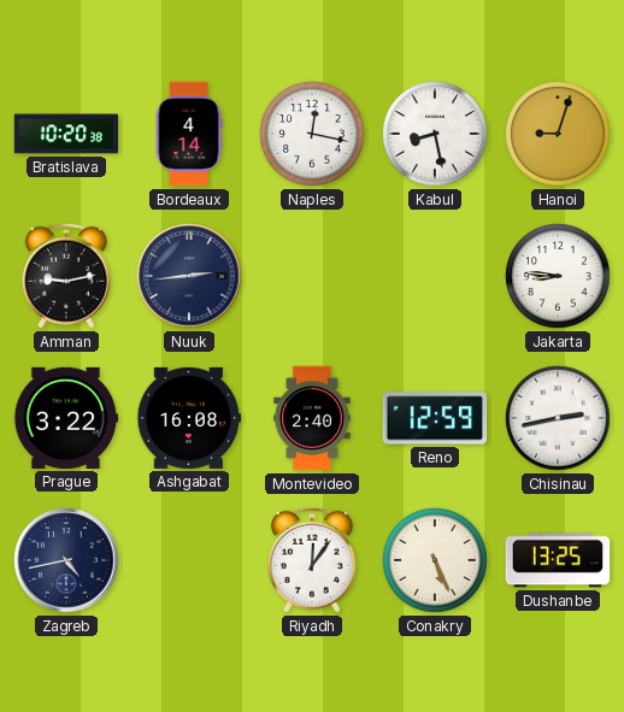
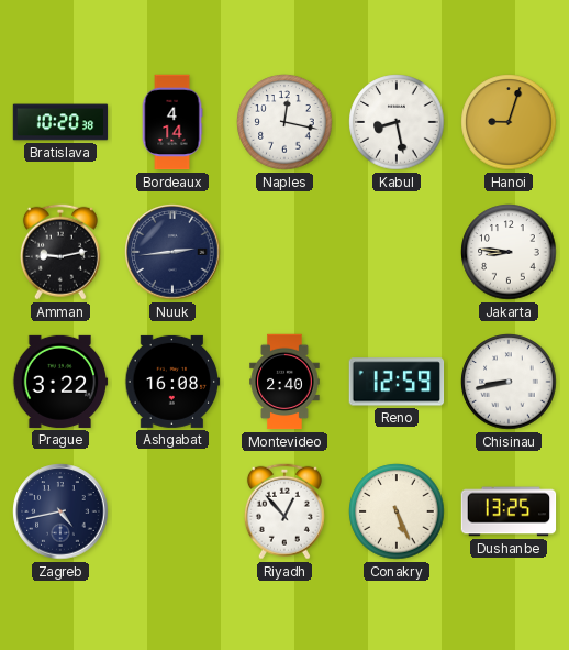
Chisinau: 2:43 -> 8:43
Riyadh: 12:06 -> 12:53
